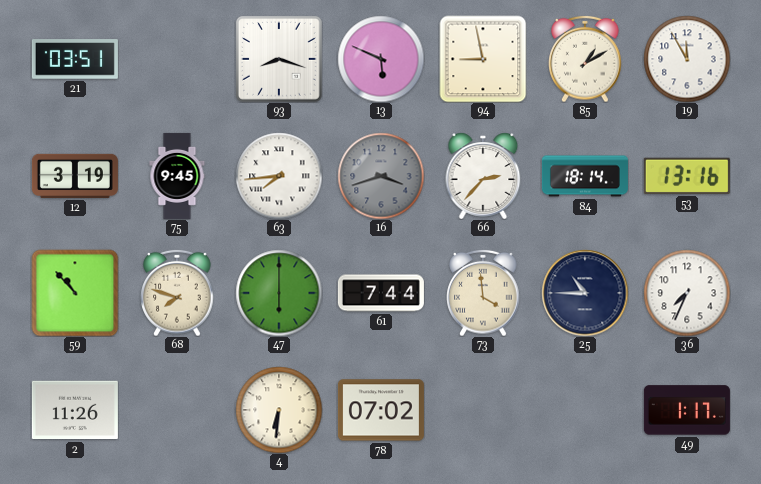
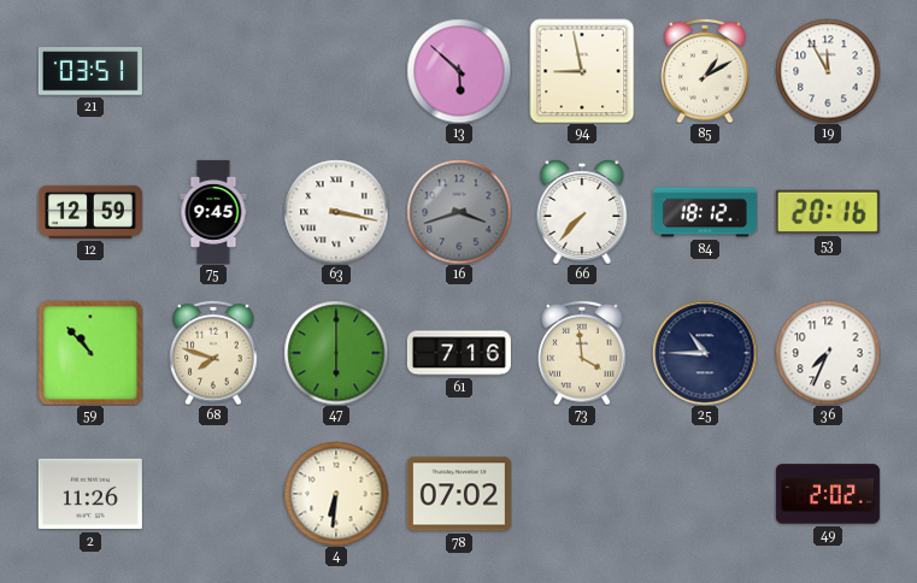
93: 8:18 -> none
13: 5:49 -> 5:52
12: 3:19 -> 12:59
63: 7:44 -> 3:17
66: 2:37 -> 7:37
84: 18:14 -> 18:12
53: 13:16 -> 20:16
61: 7:44 -> 7:16
49: 1:17 -> 2:02
